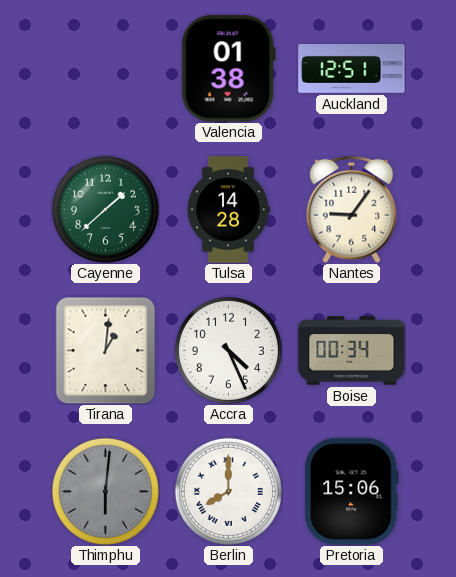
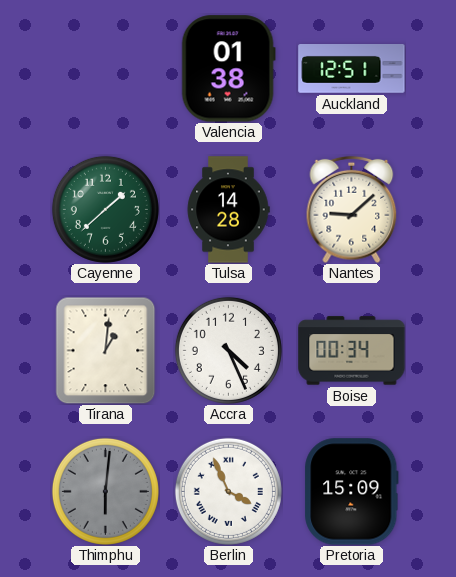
Nantes: 9:06 -> 9:08
Berlin: 8:00 -> 3:56
Pretoria: 15:06 -> 15:09
